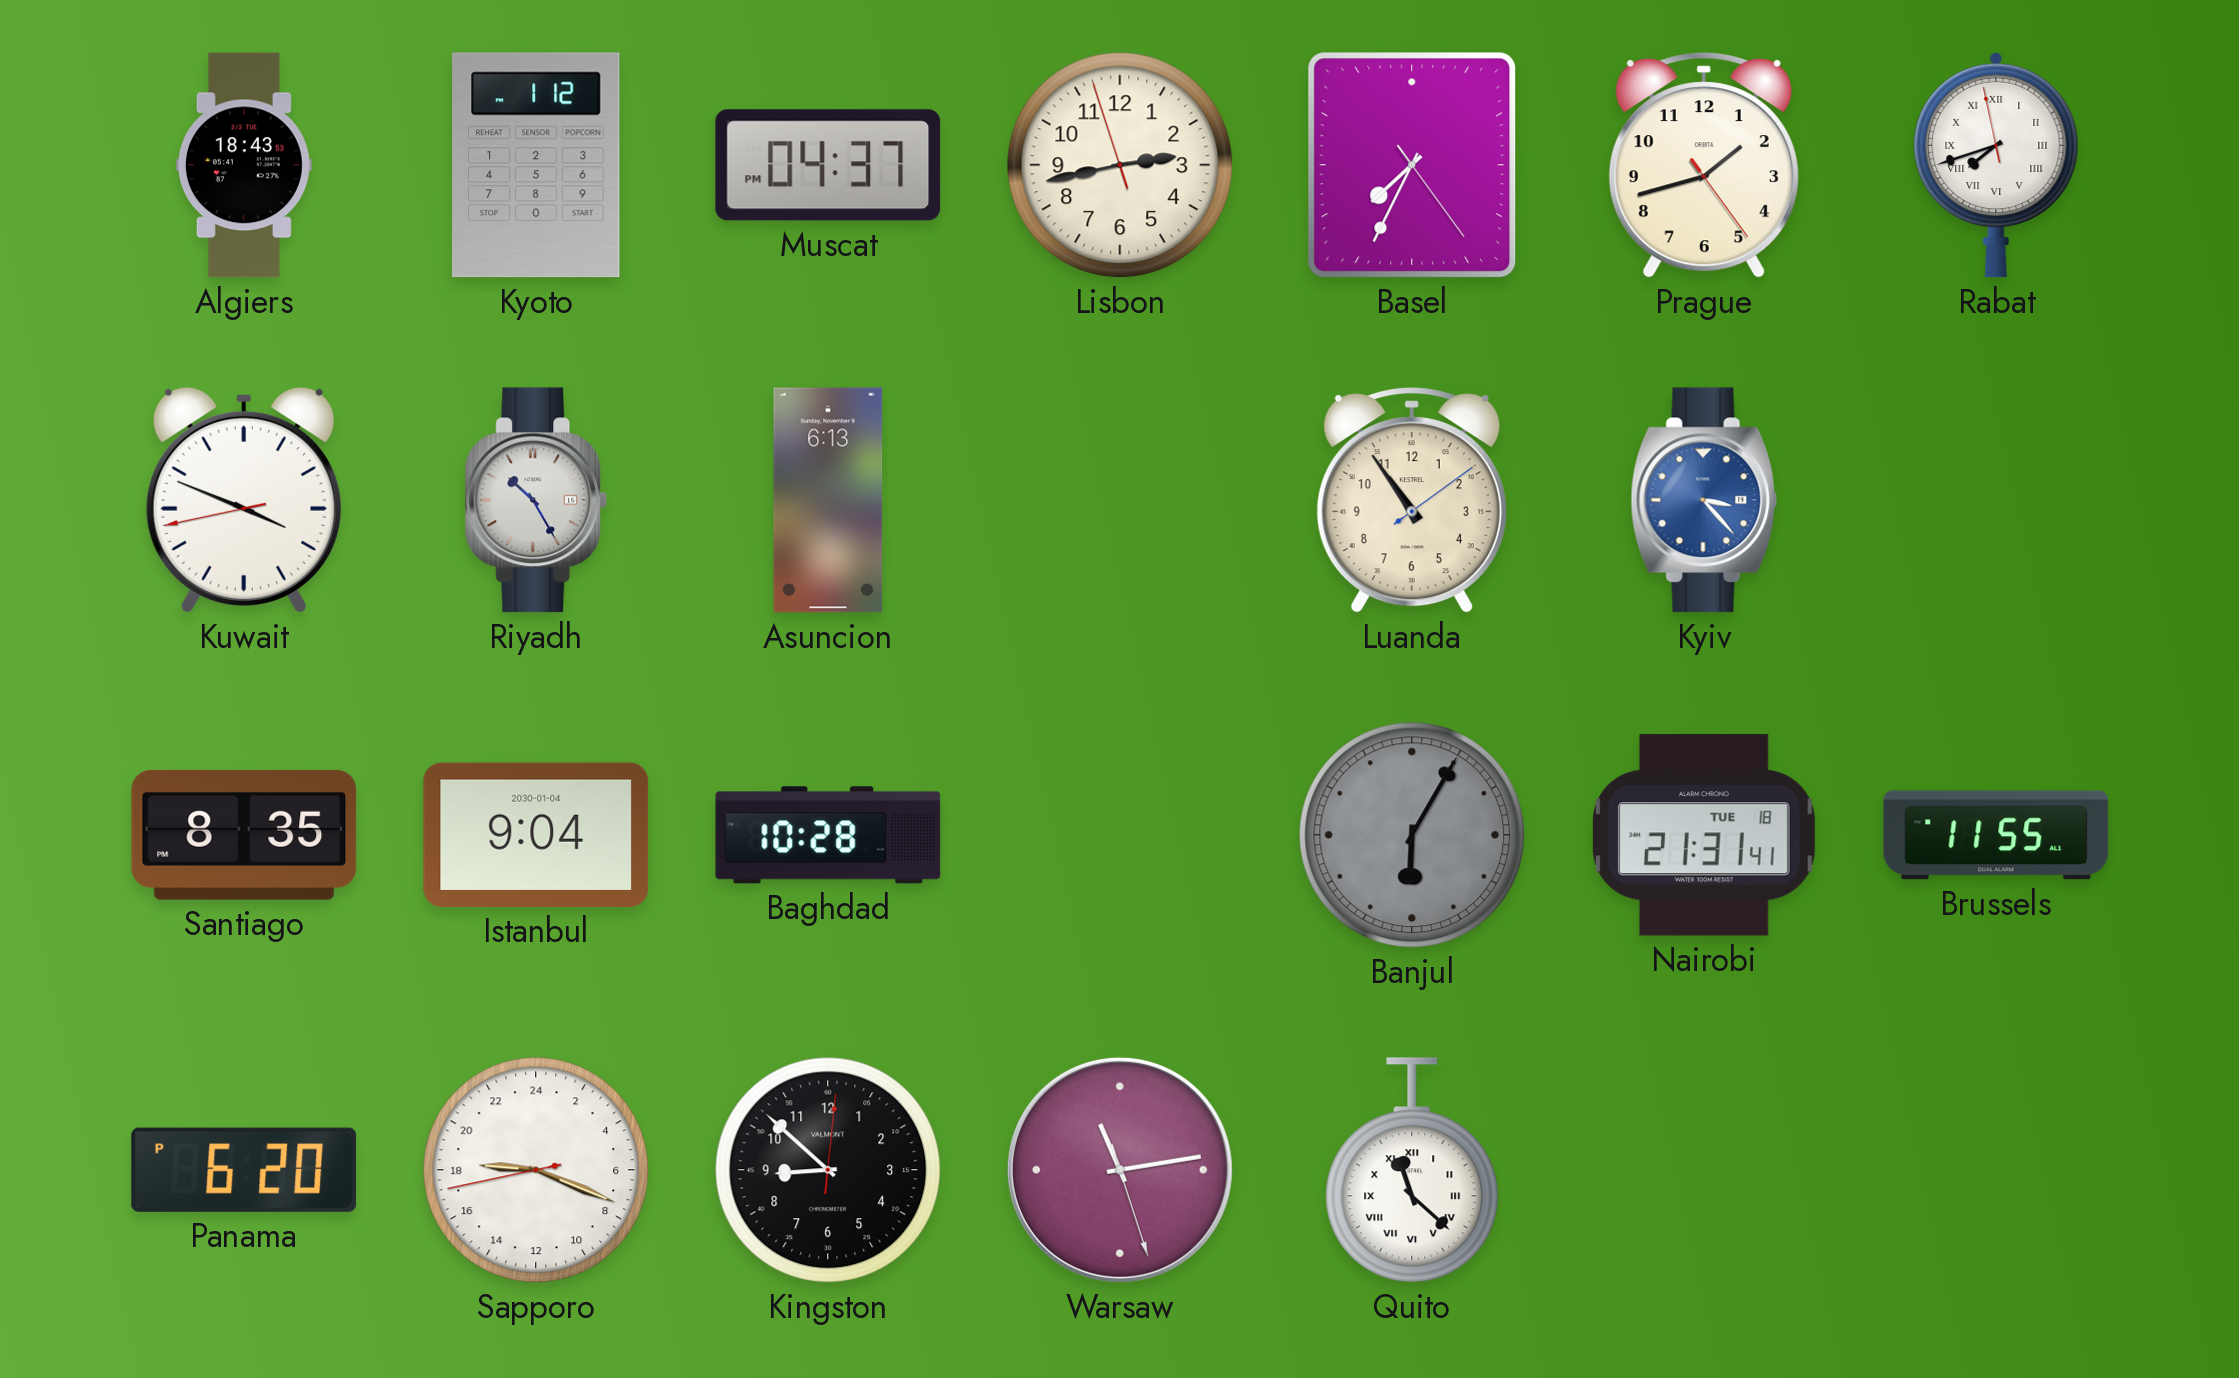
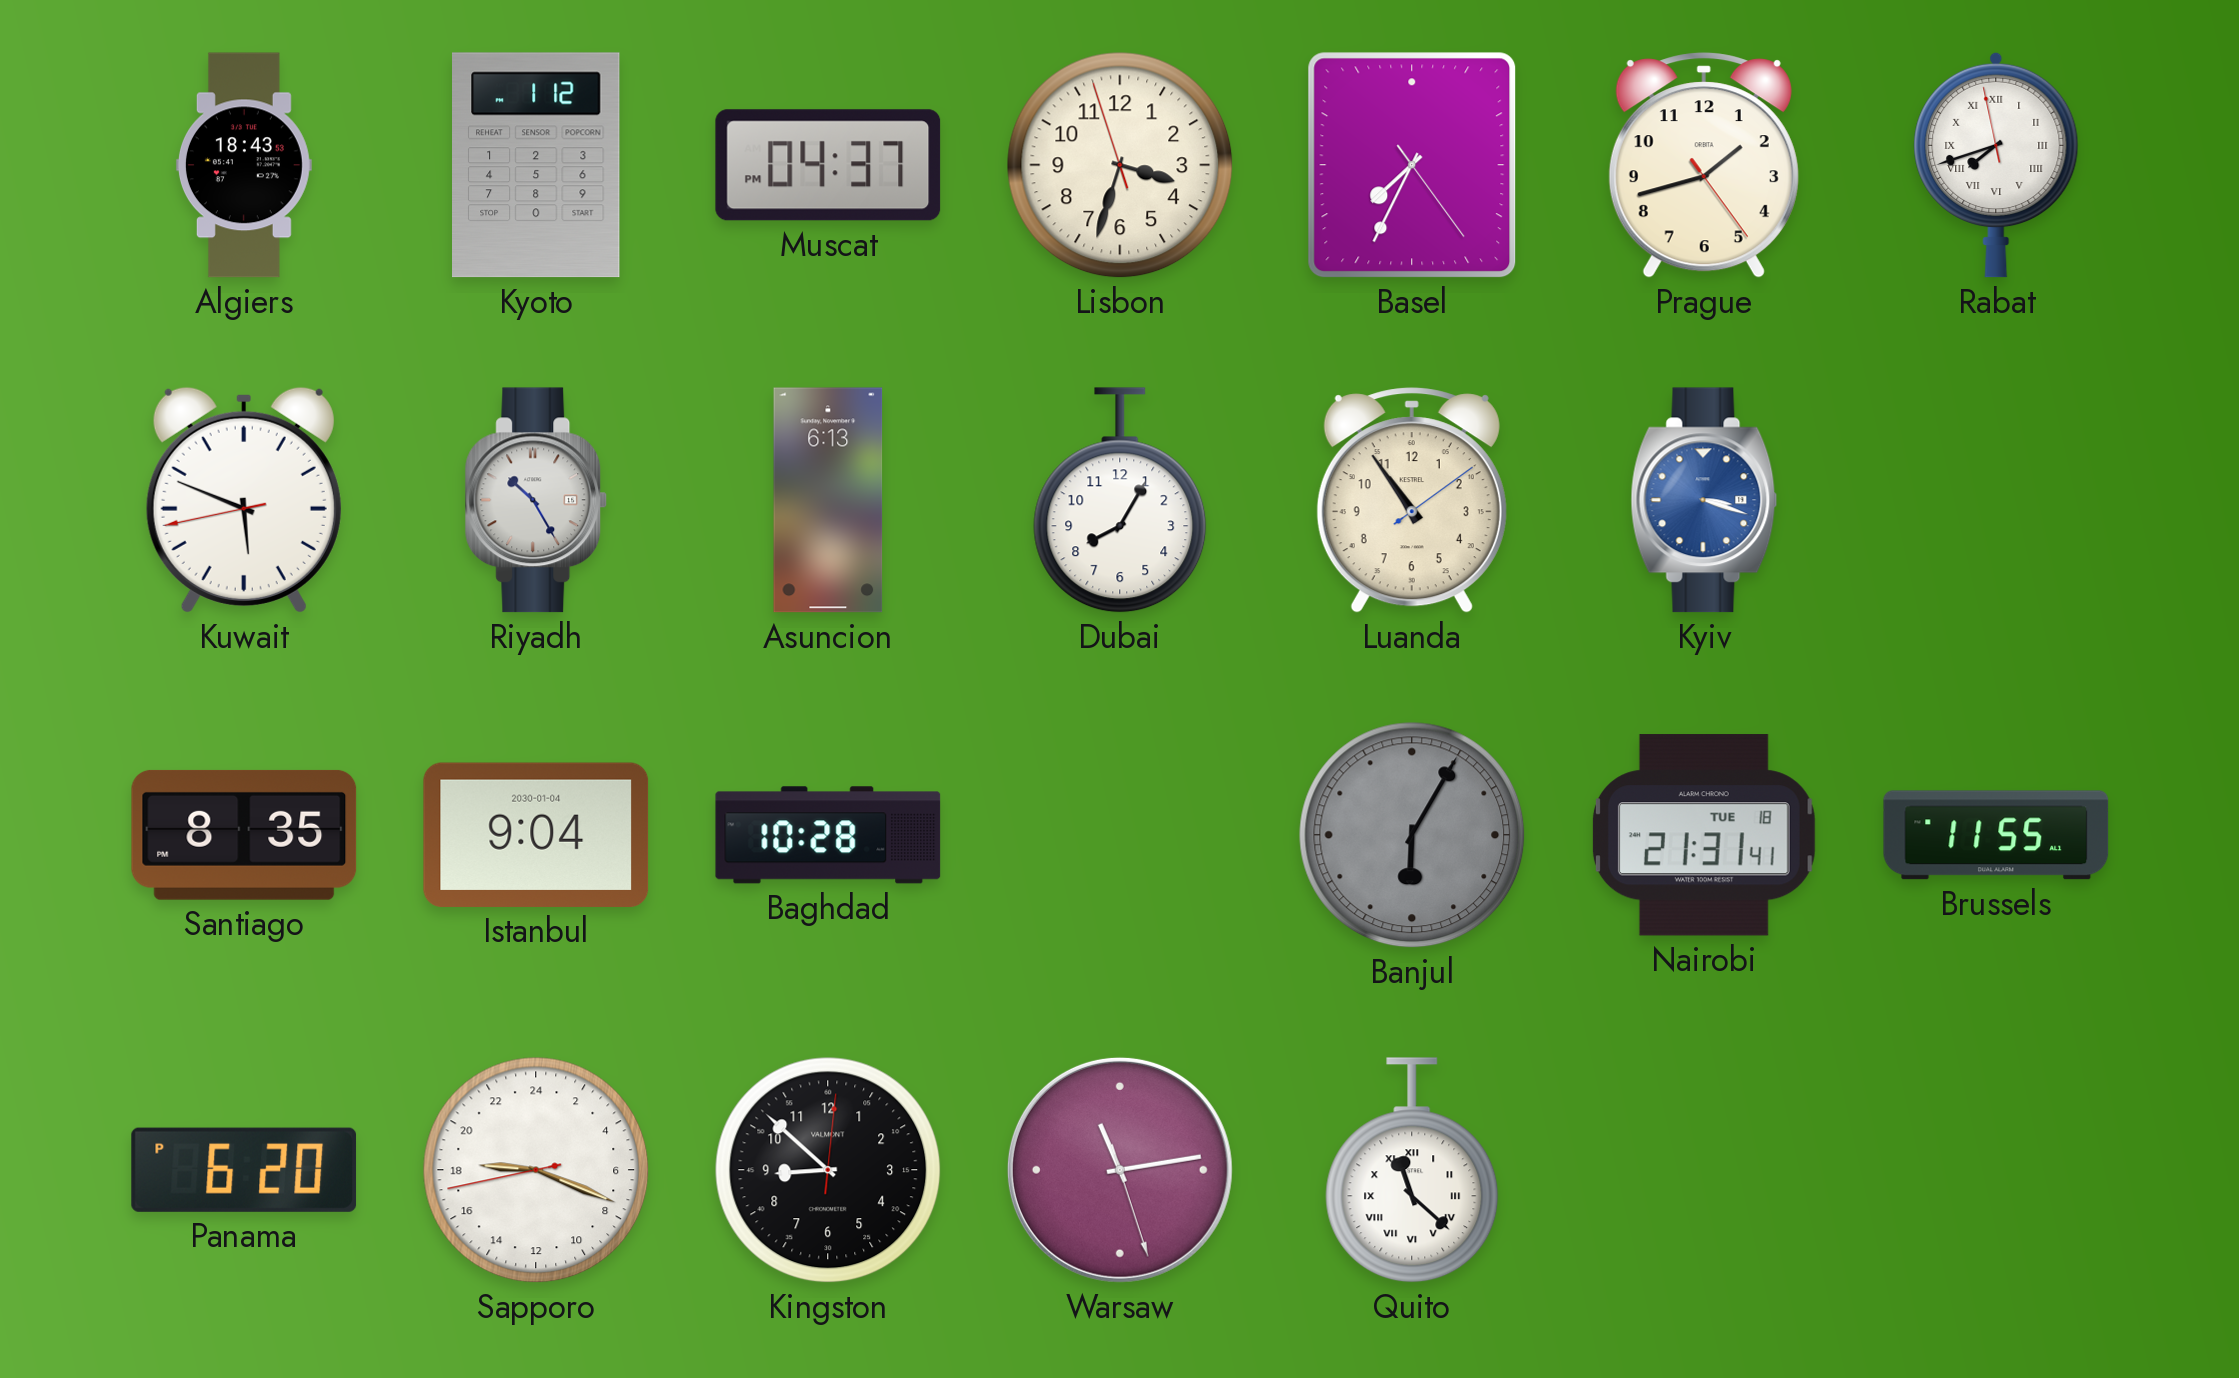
Lisbon: 2:42 -> 3:32
Kuwait: 3:48 -> 5:48
Dubai: none -> 8:05
Kyiv: 3:23 -> 3:18
